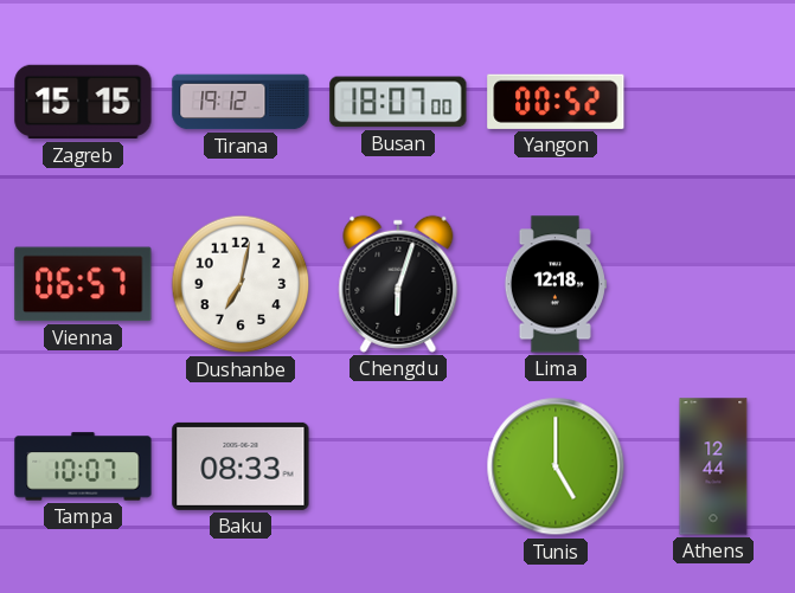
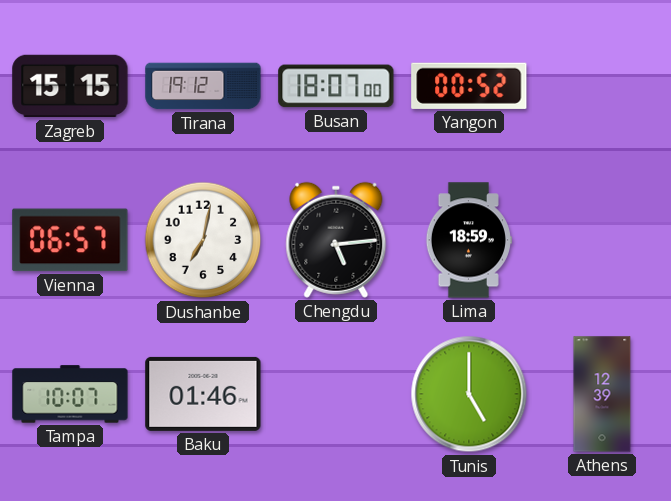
Chengdu: 6:03 -> 5:14
Lima: 12:18 -> 18:59
Baku: 08:33 -> 01:46
Athens: 12:44 -> 12:39
